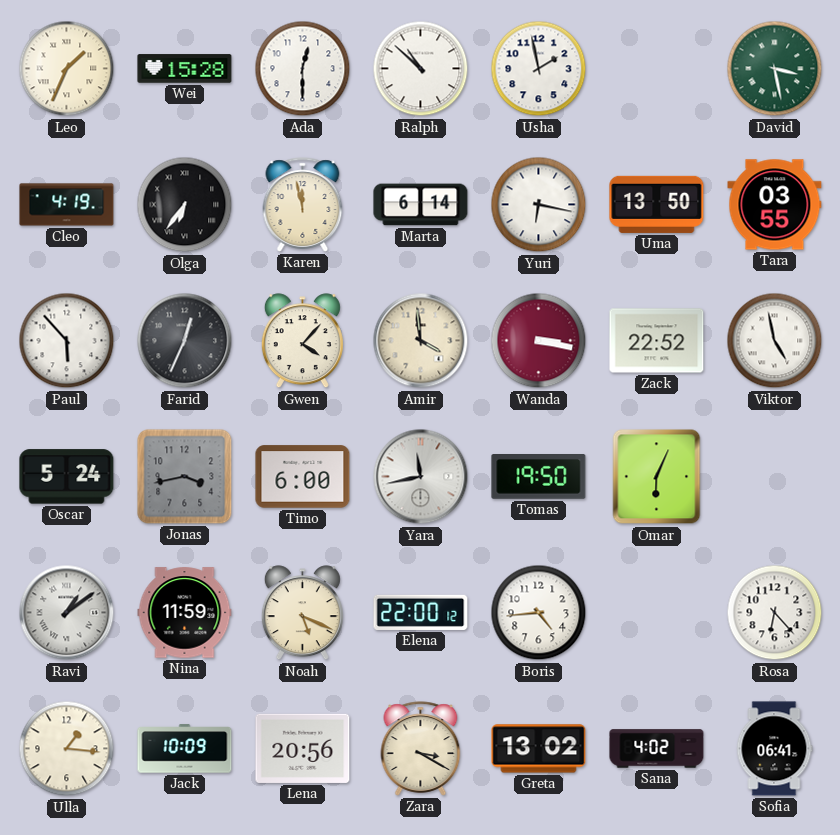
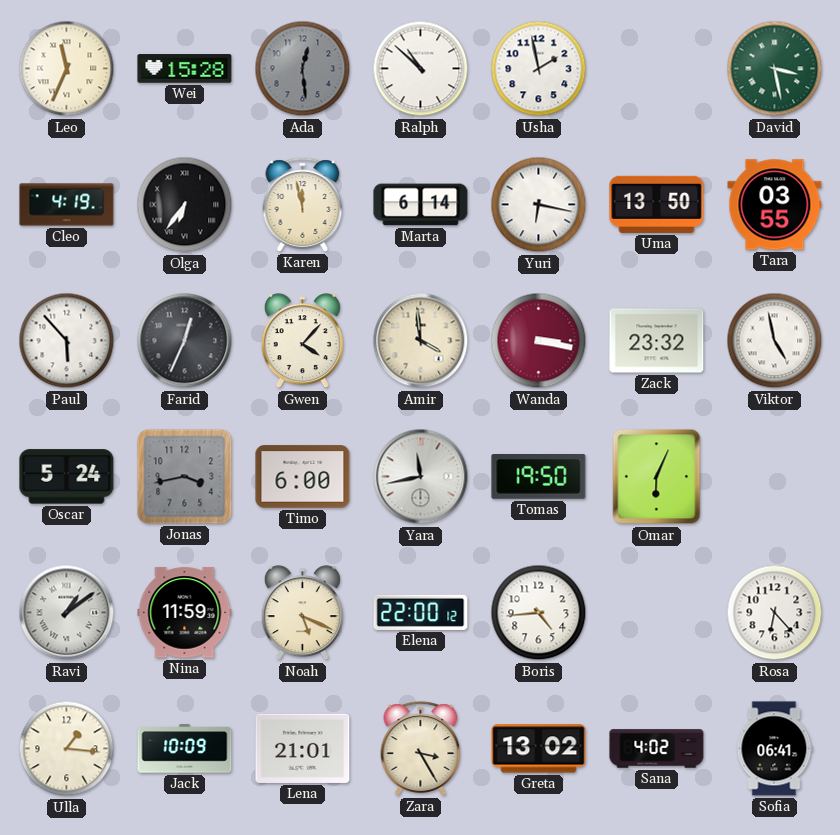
Leo: 1:34 -> 11:34
Ada: 12:30 -> 12:29
Ada dial: white -> grey
Zack: 22:52 -> 23:32
Lena: 20:56 -> 21:01
Zara: 3:20 -> 3:25
